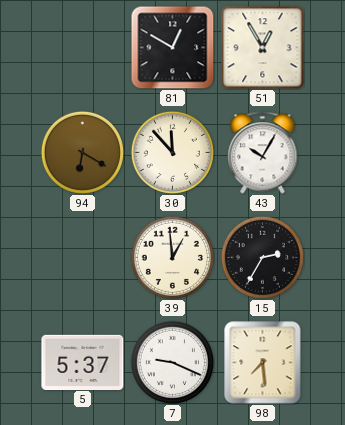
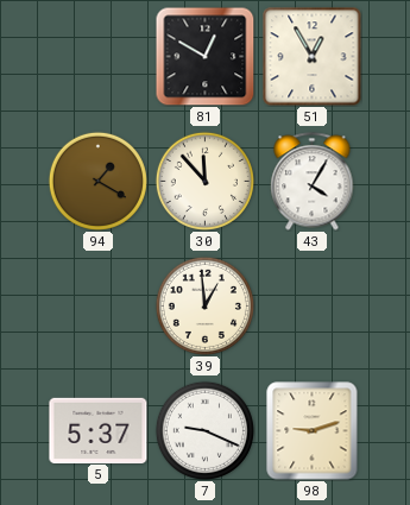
94: 6:20 -> 1:20
43: 10:05 -> 4:05
15: 2:35 -> none
98: 7:29 -> 9:12
